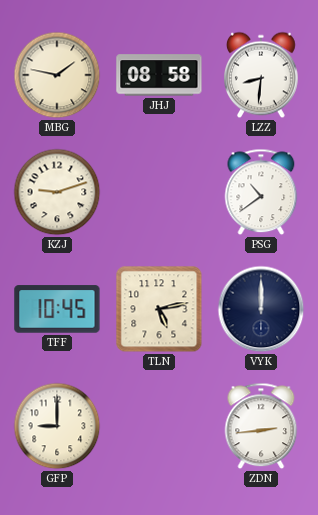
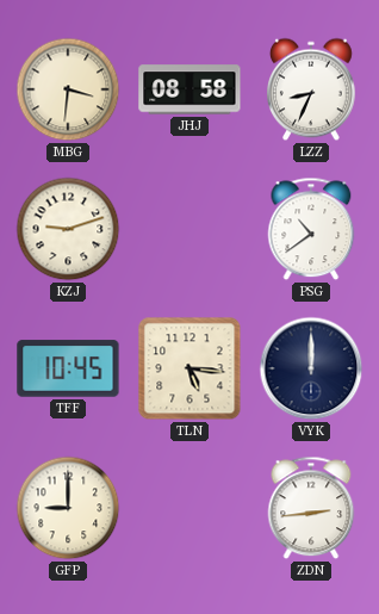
MBG: 1:47 -> 3:31
LZZ: 8:31 -> 8:34
TLN: 5:13 -> 5:16
